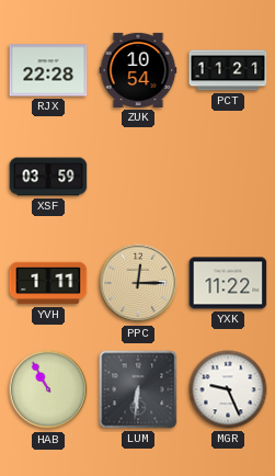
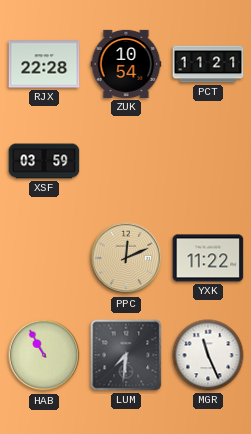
YVH: 1:11 -> none
PPC: 12:15 -> 12:11
LUM: 6:31 -> 7:31
MGR: 9:26 -> 11:26
